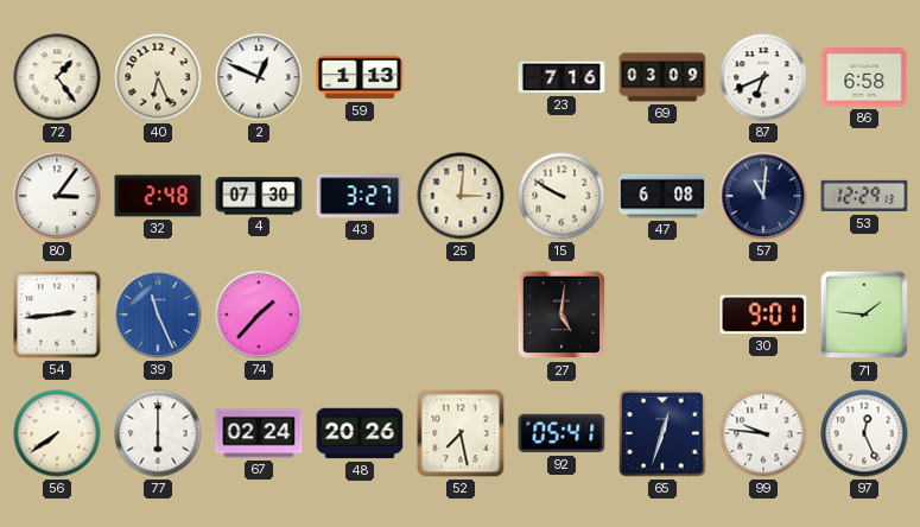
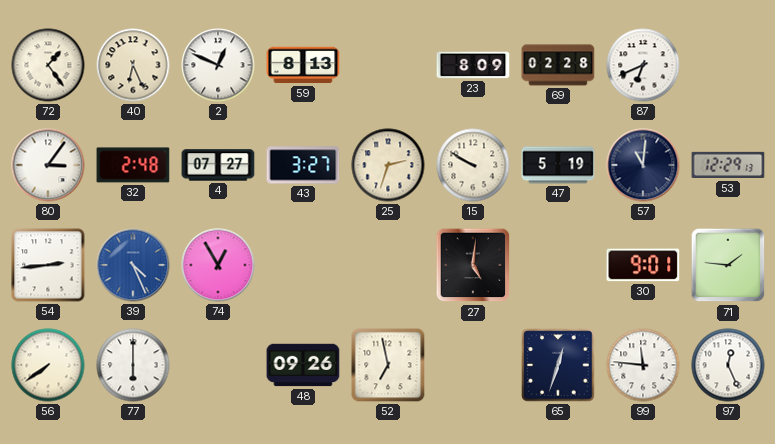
59: 1:13 -> 8:13
23: 7:16 -> 8:09
69: 03:09 -> 02:28
86: 6:58 -> none
4: 07:30 -> 07:27
25: 3:01 -> 2:33
47: 6:08 -> 5:19
39: 11:26 -> 4:26
74: 1:37 -> 12:55
67: 02:24 -> none
48: 20:26 -> 09:26
52: 7:28 -> 6:58
92: 05:41 -> none
99: 9:46 -> 11:46
